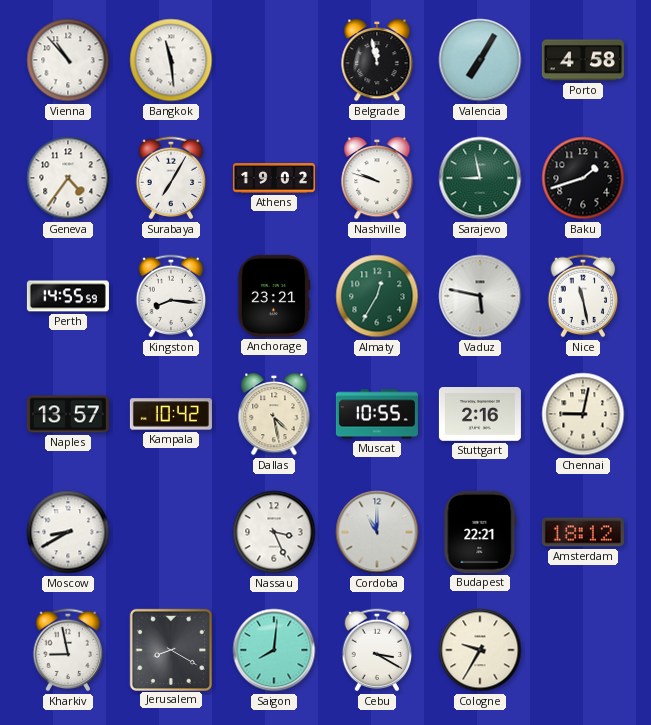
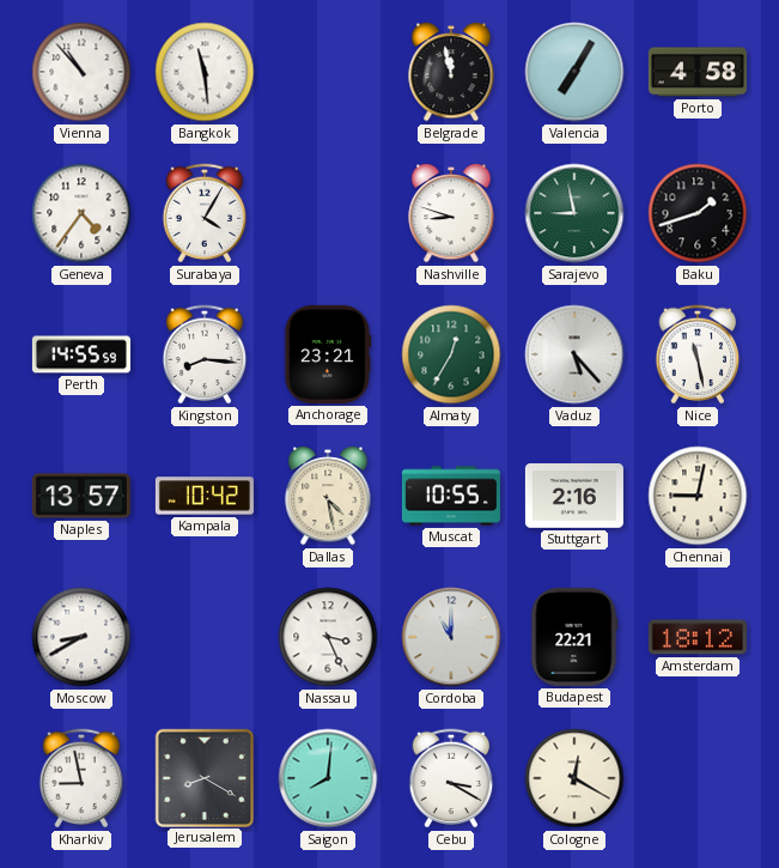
Surabaya: 7:05 -> 4:05
Athens: 19:02 -> none
Nashville: 9:48 -> 8:48
Vaduz: 5:47 -> 5:23
Cologne: 9:35 -> 12:20
